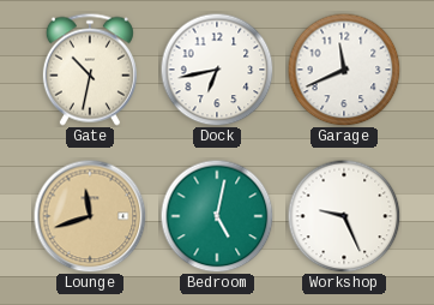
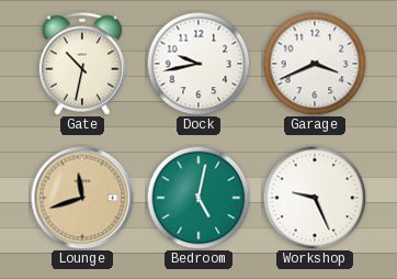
Dock: 6:43 -> 9:43
Garage: 11:41 -> 3:41
